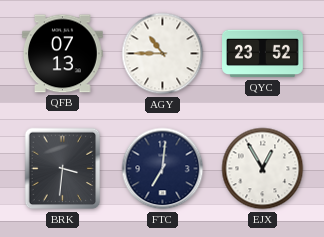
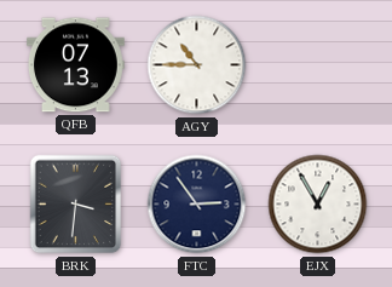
QYC: 23:52 -> none
FTC: 7:01 -> 2:54
